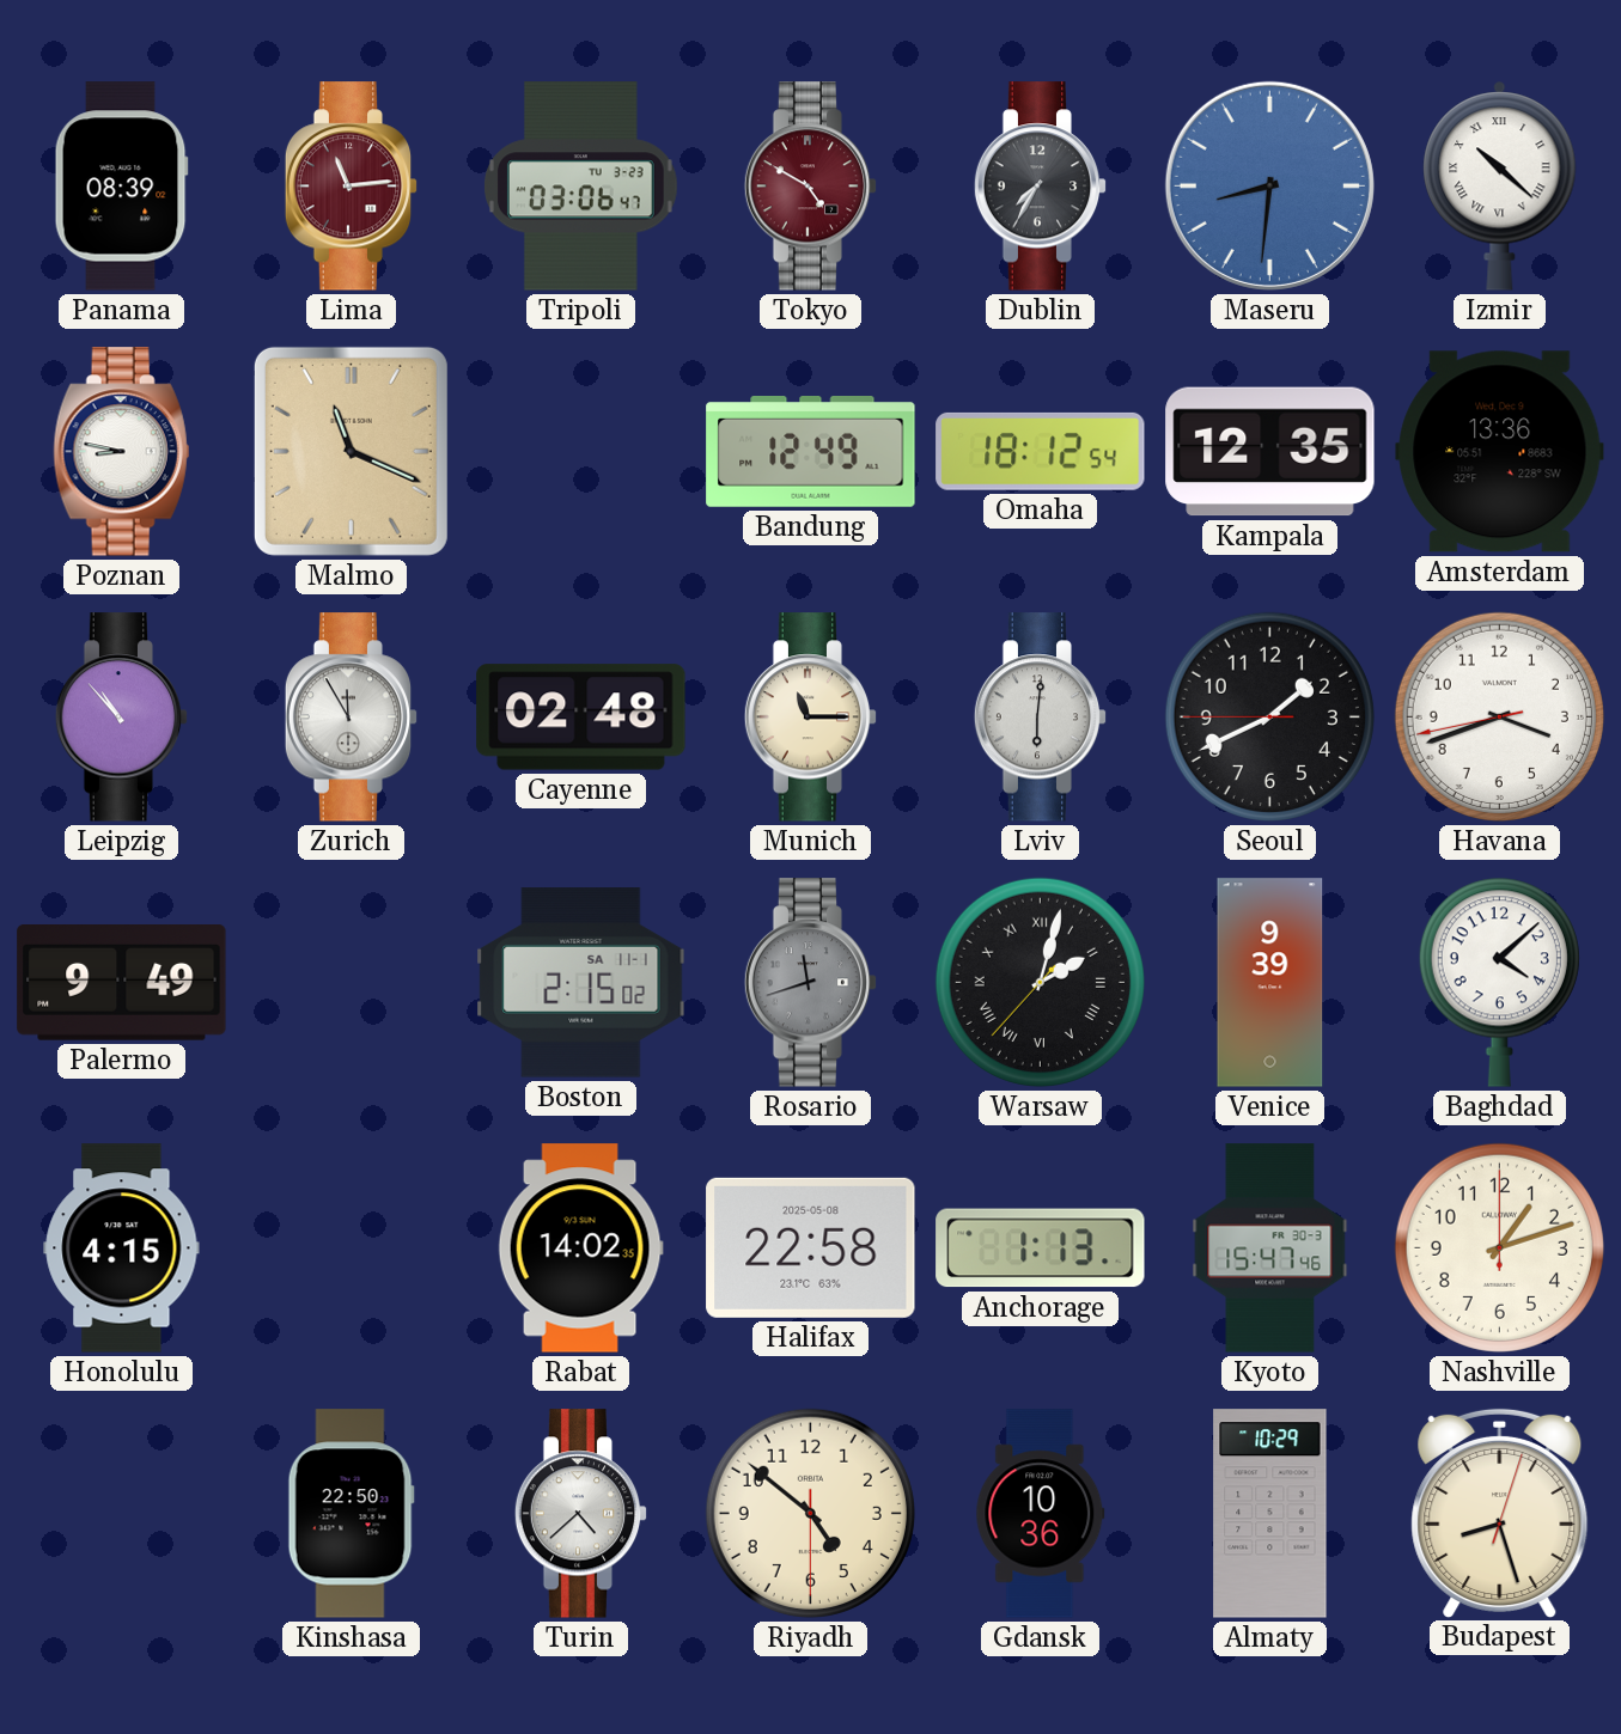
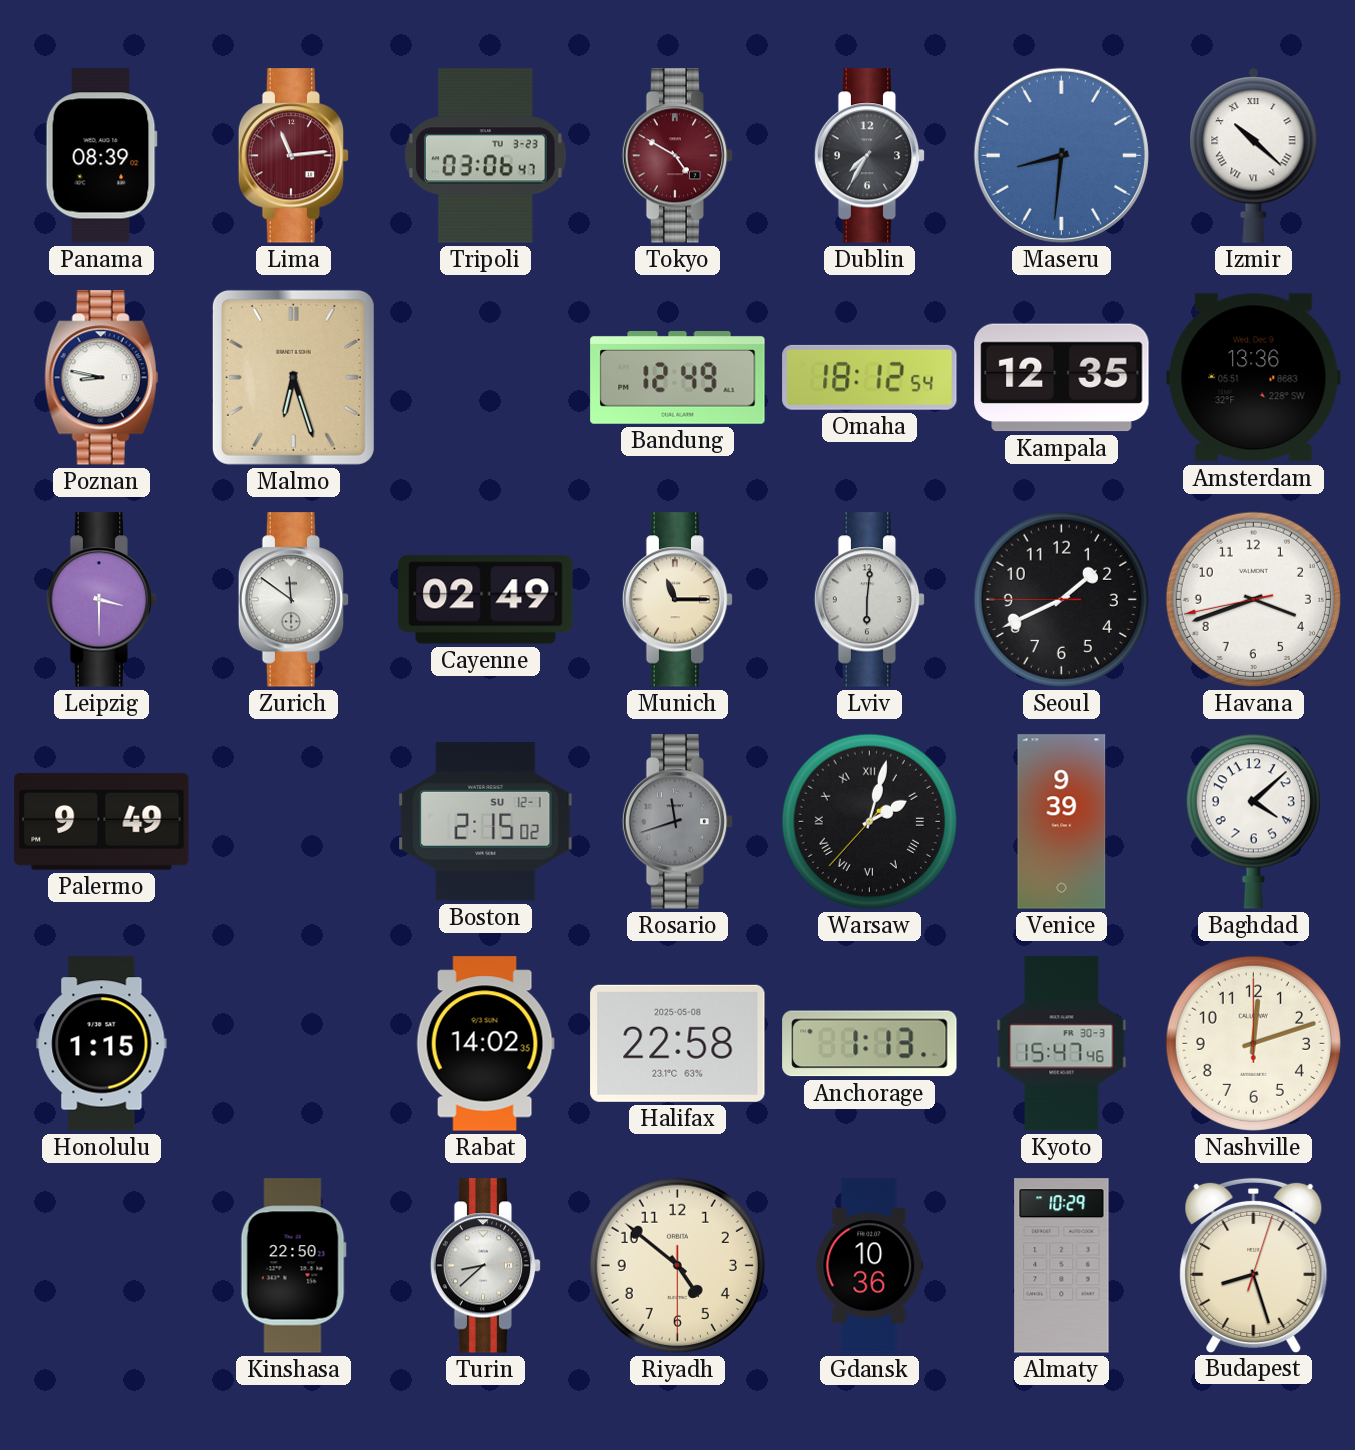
Malmo: 11:19 -> 6:27
Leipzig: 10:53 -> 3:30
Zurich: 11:55 -> 11:51
Cayenne: 02:48 -> 02:49
Boston date: SA 11-1 -> SU 12-1
Honolulu: 4:15 -> 1:15
Nashville: 1:12 -> 12:12
Turin: 4:38 -> 8:38
